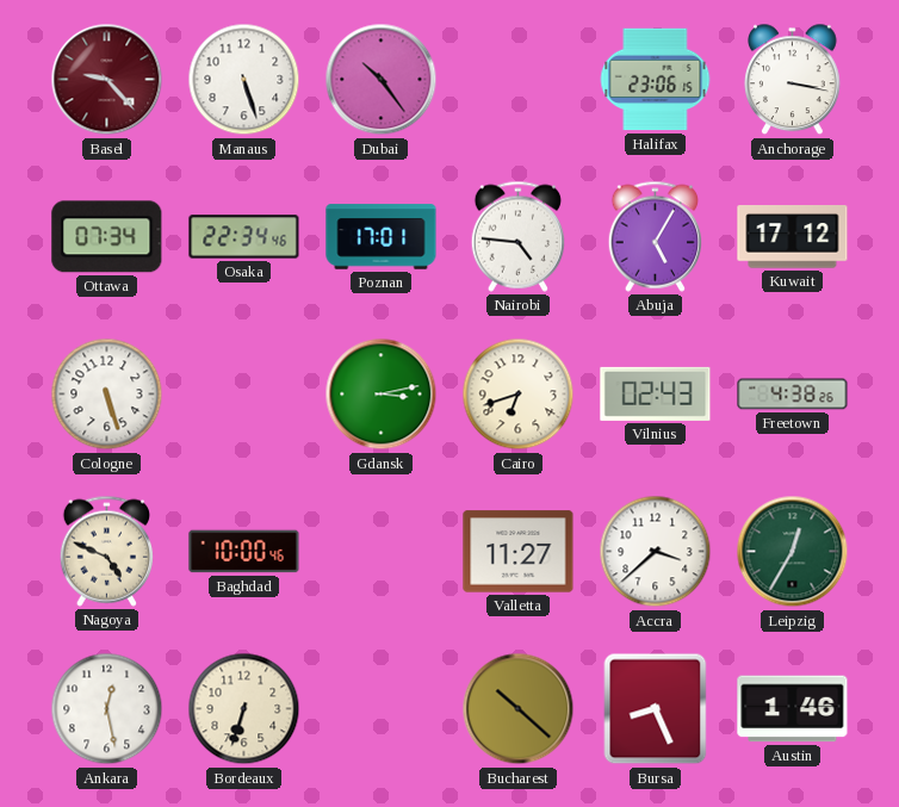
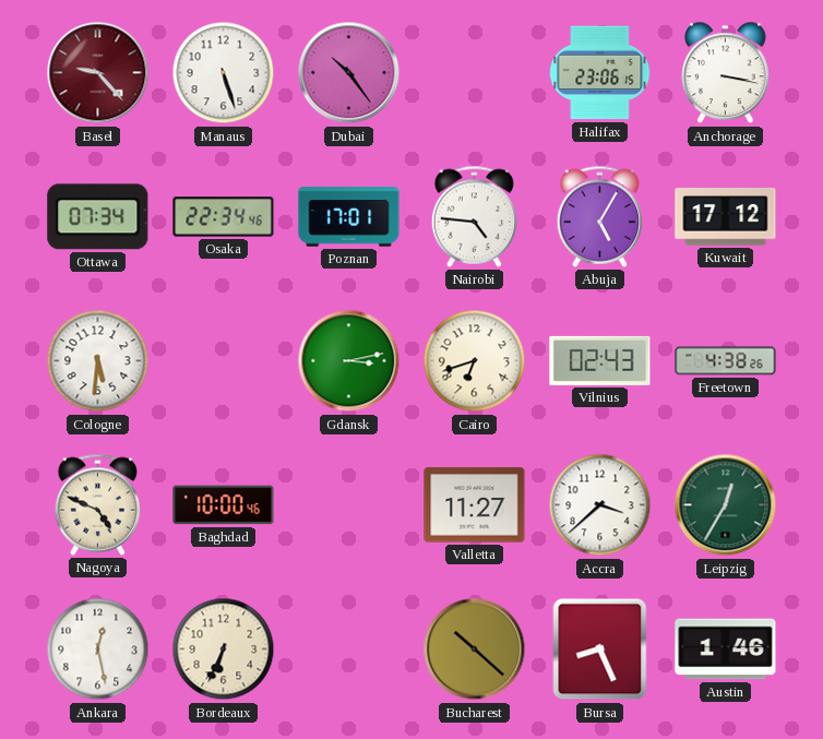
Cologne: 5:27 -> 5:31
Bordeaux: 6:33 -> 6:34
